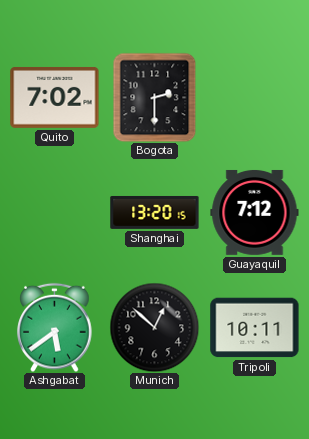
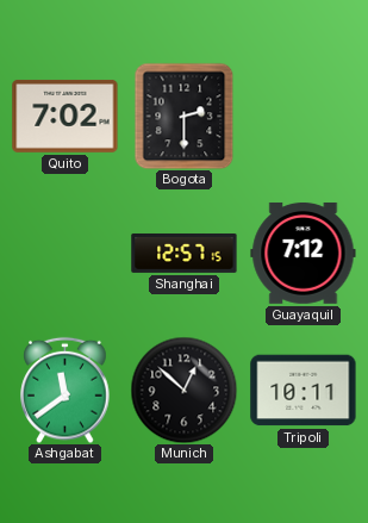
Shanghai: 13:20 -> 12:57
Ashgabat: 5:39 -> 11:39
